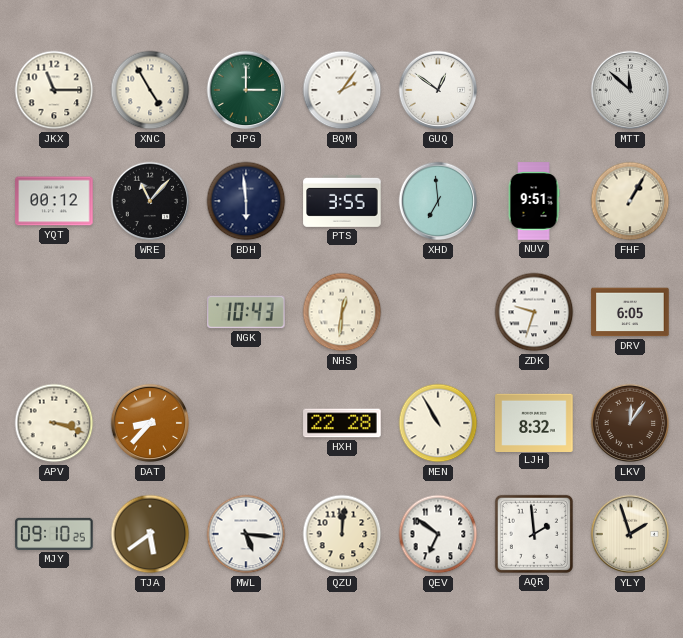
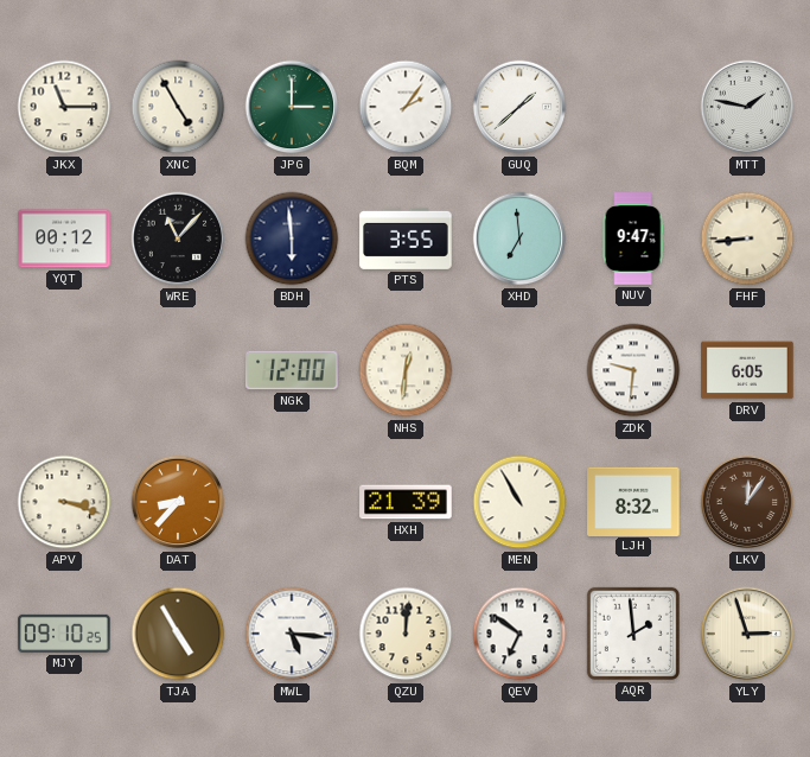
GUQ: 12:51 -> 1:38
MTT: 11:52 -> 1:47
NUV: 9:51 -> 9:47
FHF: 1:05 -> 8:44
NGK: 10:43 -> 12:00
ZDK: 9:33 -> 9:31
HXH: 22:28 -> 21:39
TJA: 5:39 -> 4:55
YLY: 1:57 -> 2:57
